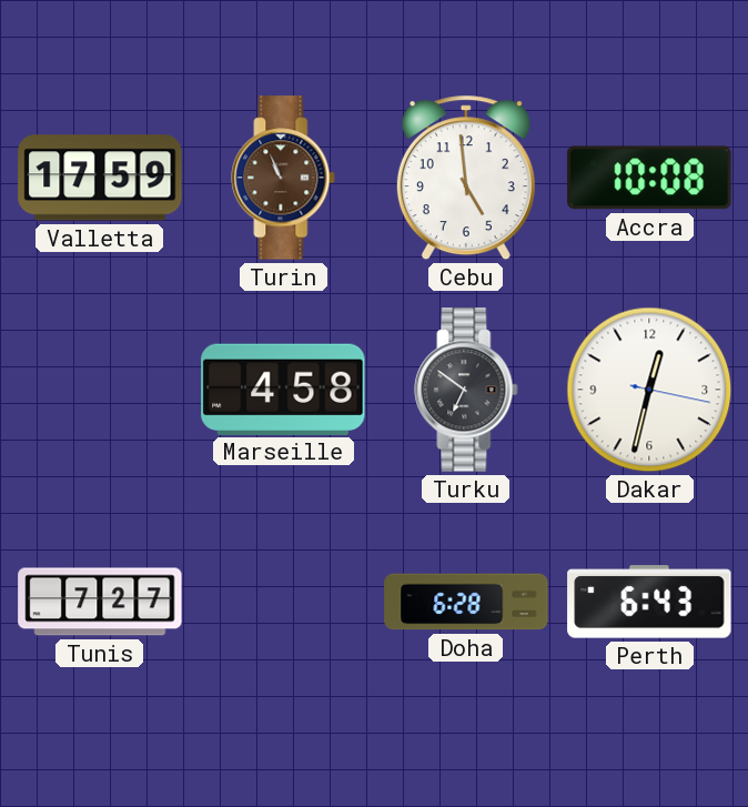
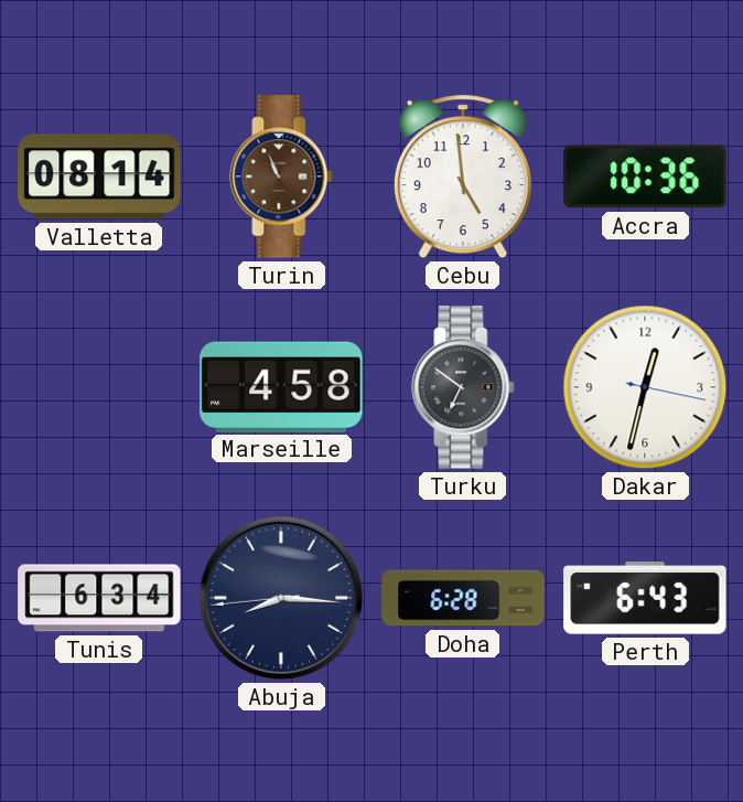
Valletta: 17:59 -> 08:14
Accra: 10:08 -> 10:36
Tunis: 7:27 -> 6:34
Abuja: none -> 8:15
